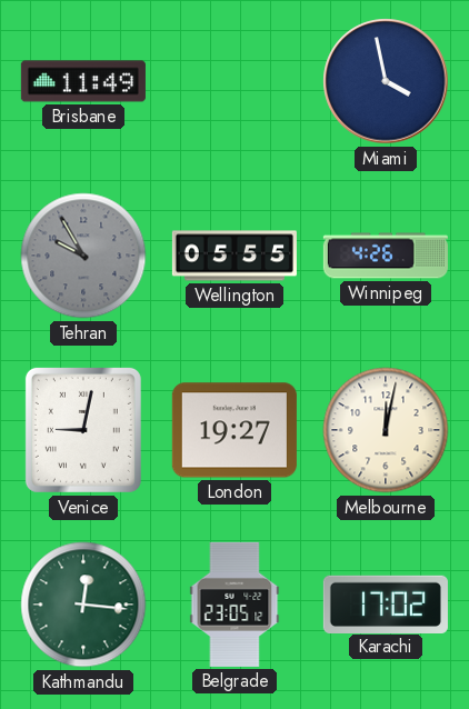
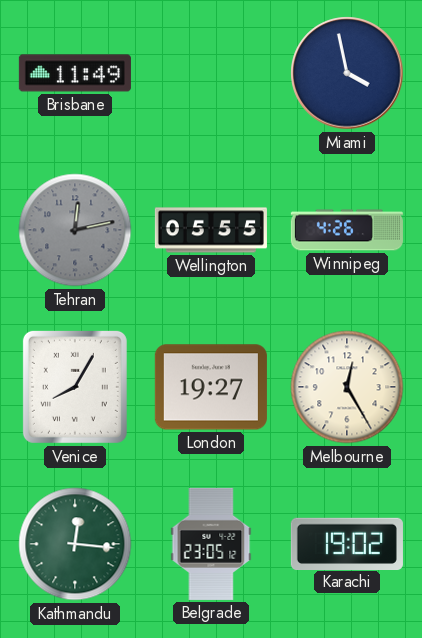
Tehran: 9:55 -> 12:13
Venice: 9:02 -> 8:05
Melbourne: 12:02 -> 12:25
Karachi: 17:02 -> 19:02
